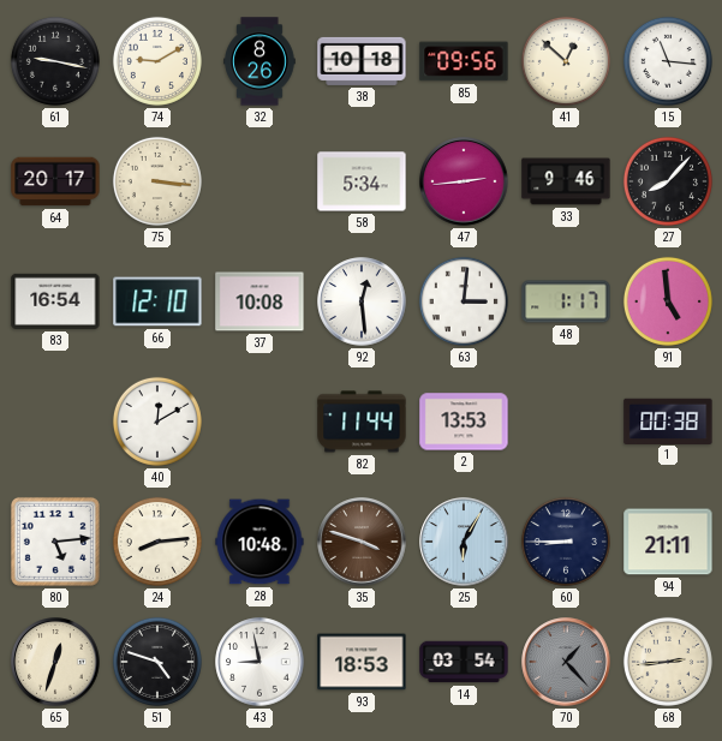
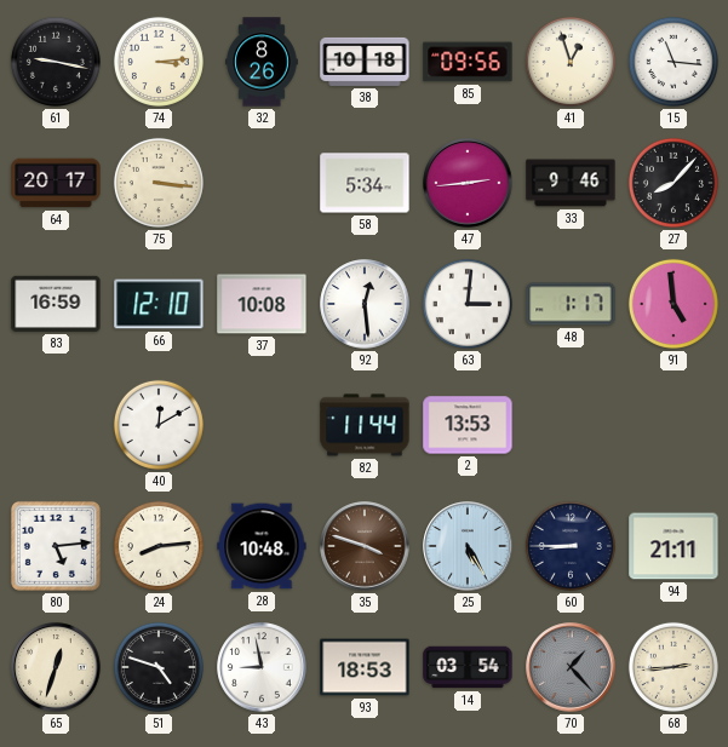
74: 9:10 -> 3:14
41: 12:52 -> 12:57
83: 16:54 -> 16:59
1: 00:38 -> none
25: 6:05 -> 5:25
